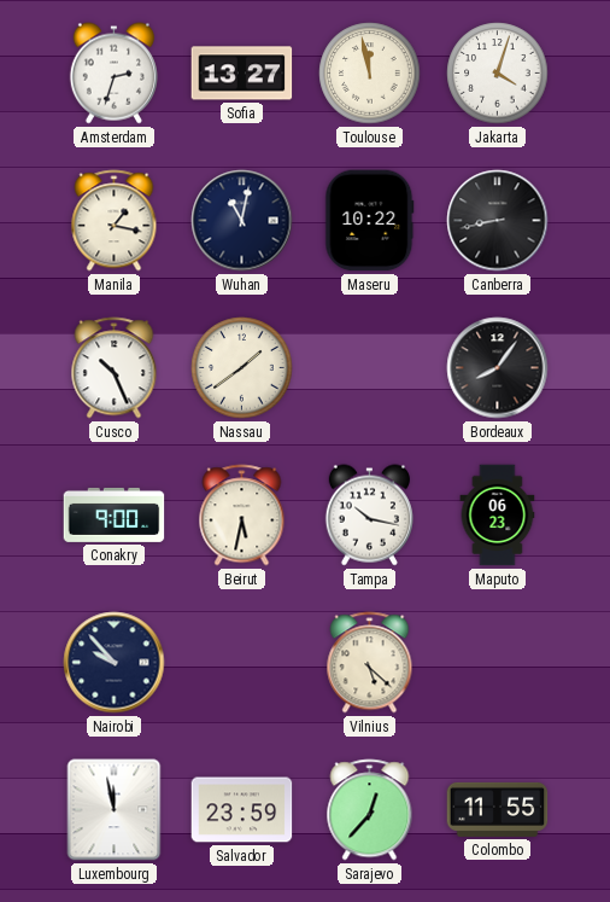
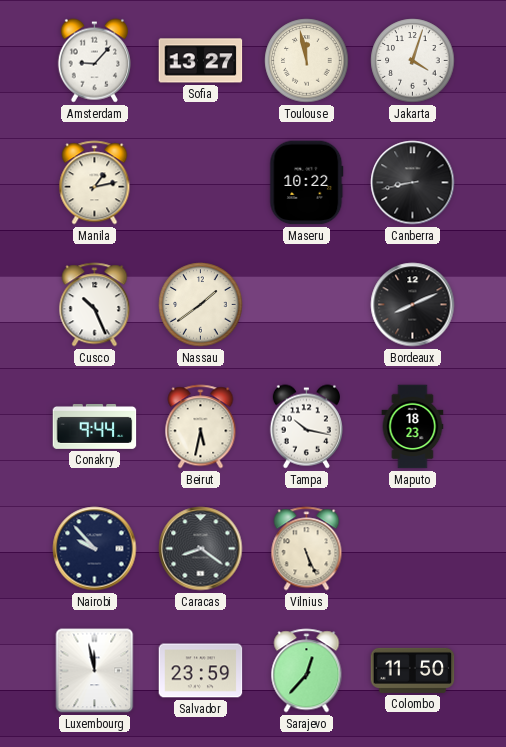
Amsterdam: 2:33 -> 9:07
Manila: 1:17 -> 1:13
Wuhan: 11:02 -> none
Bordeaux: 8:06 -> 8:11
Conakry: 9:00 -> 9:44
Maputo: 06:23 -> 18:23
Caracas: none -> 8:21
Vilnius: 5:22 -> 5:26
Colombo: 11:55 -> 11:50
